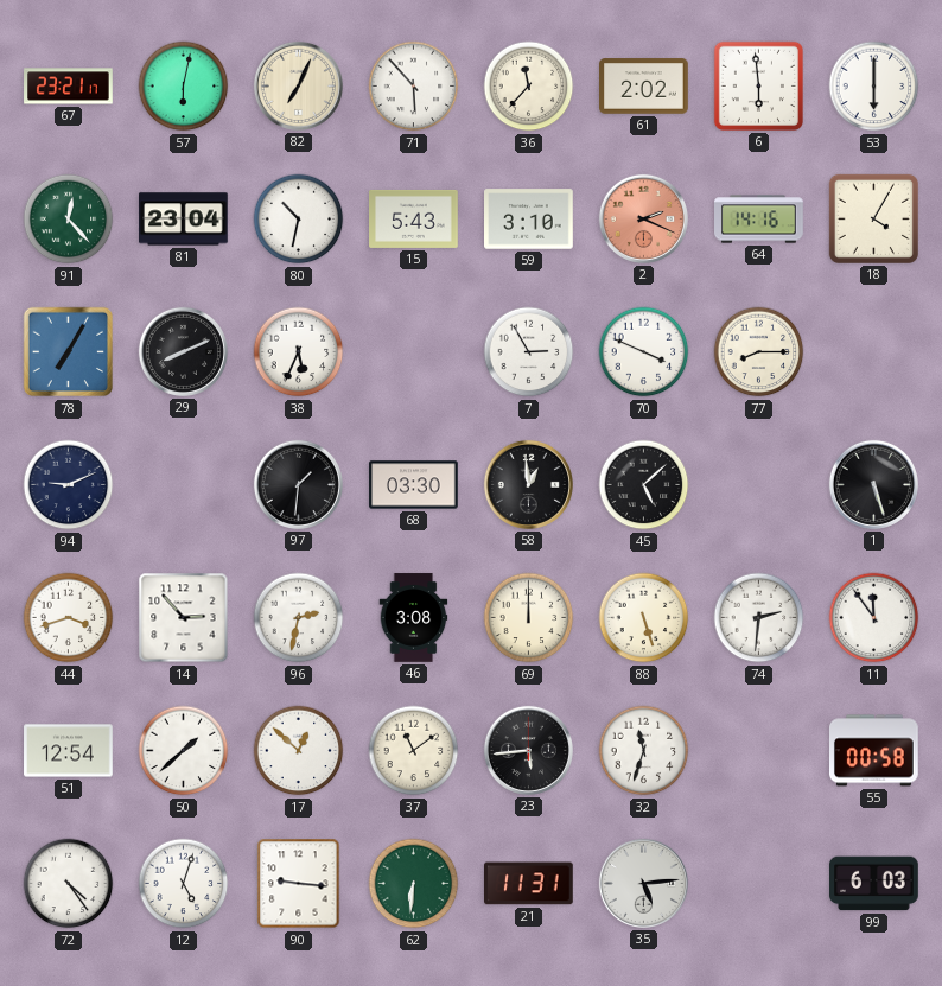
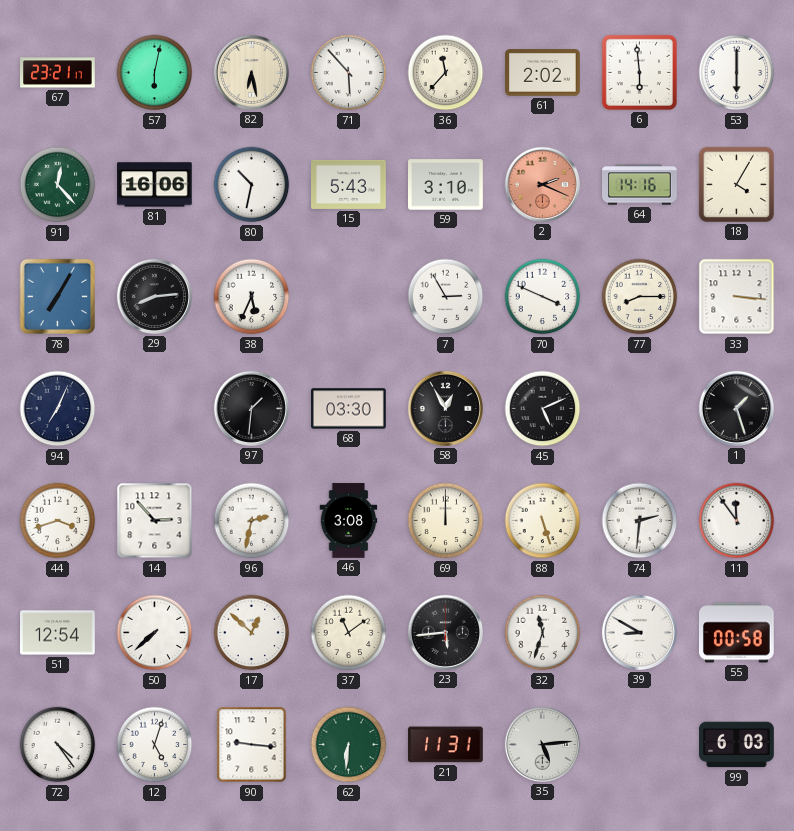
82: 7:04 -> 6:28
81: 23:04 -> 16:06
29: 8:11 -> 8:14
33: none -> 3:16
94: 9:11 -> 7:04
58: 12:59 -> 12:55
45: 5:08 -> 5:11
1: 5:27 -> 1:27
50: 1:38 -> 7:38
39: none -> 8:50
